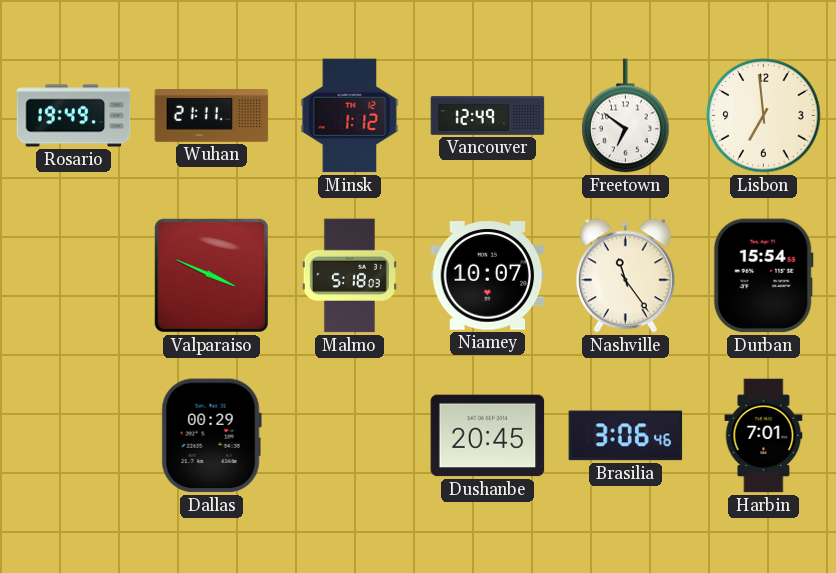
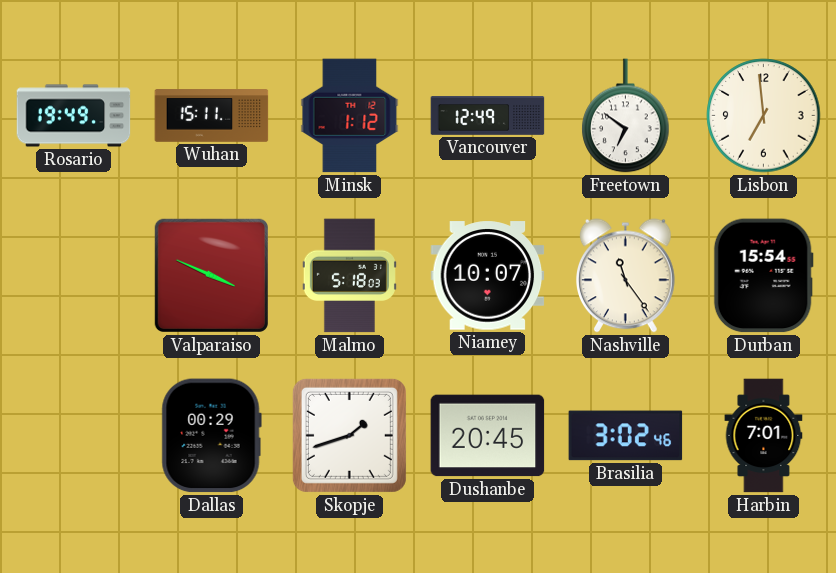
Wuhan: 21:11 -> 15:11
Skopje: none -> 1:42
Brasilia: 3:06 -> 3:02
